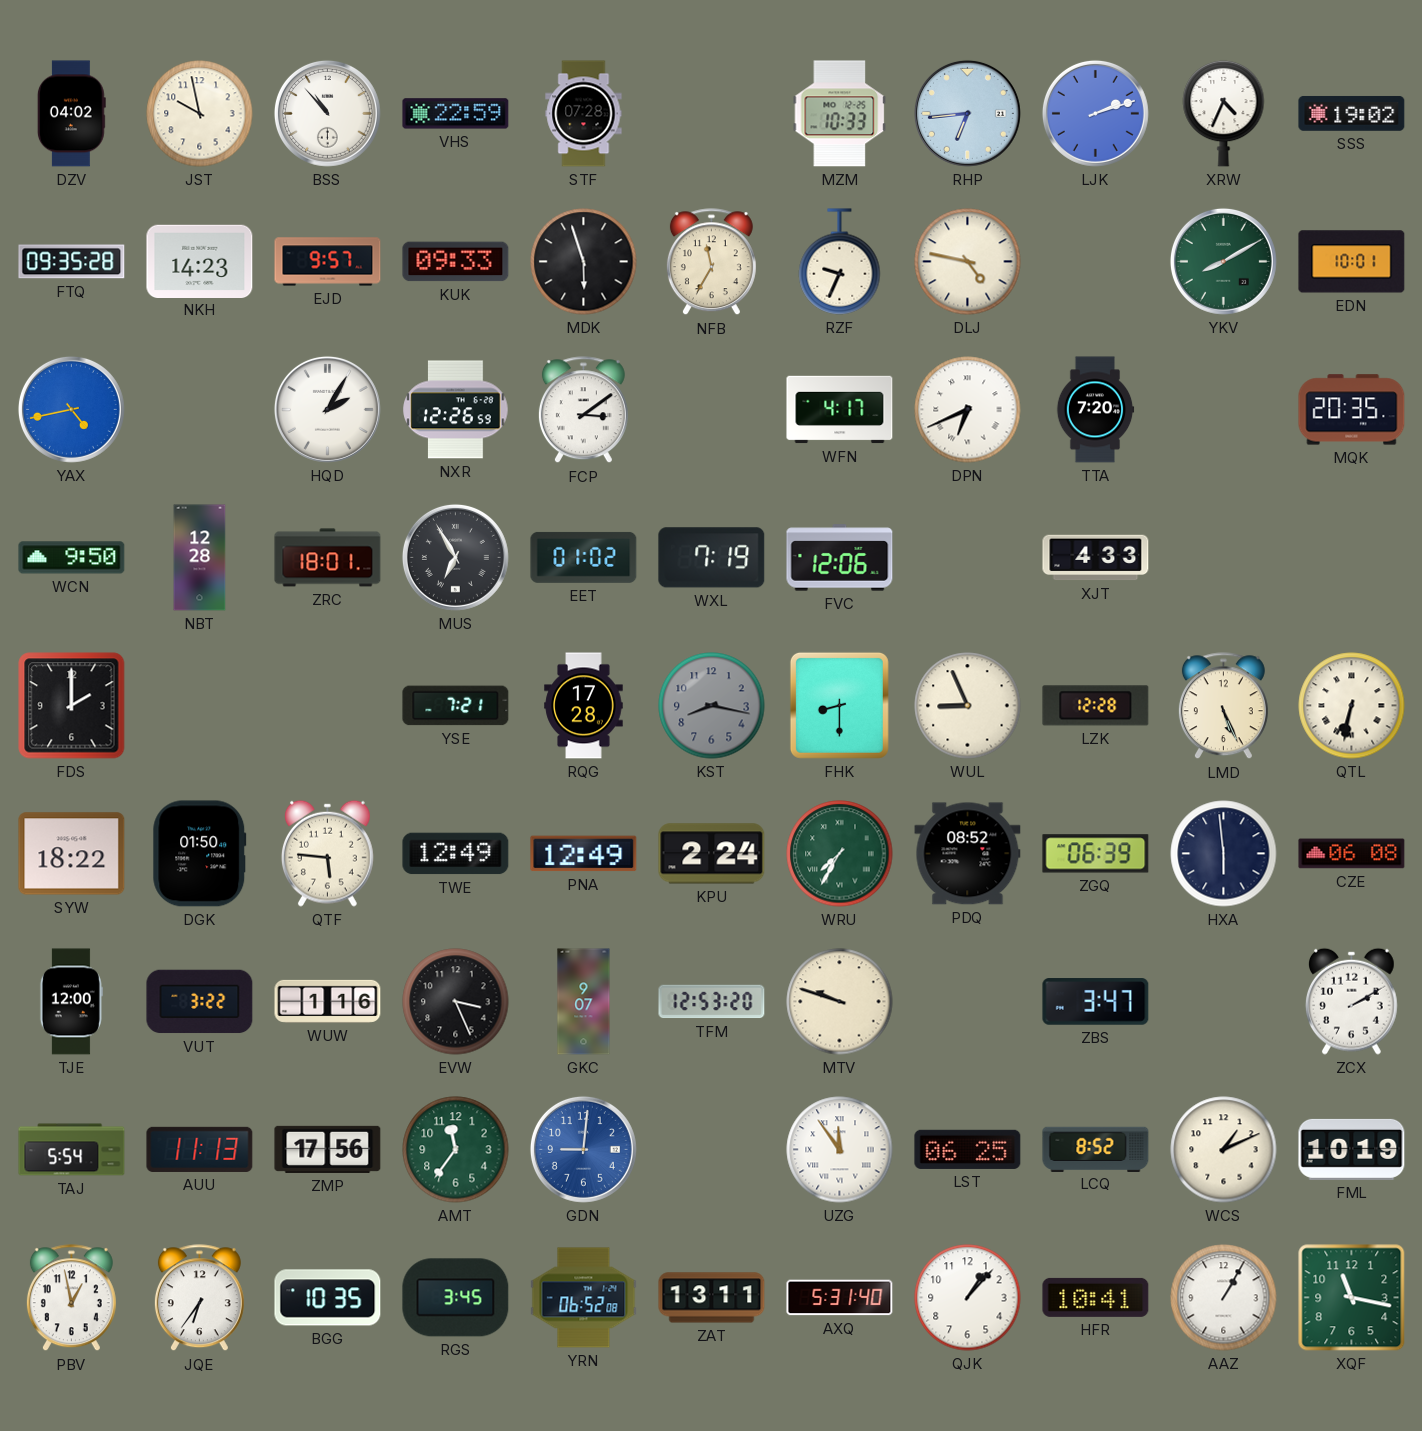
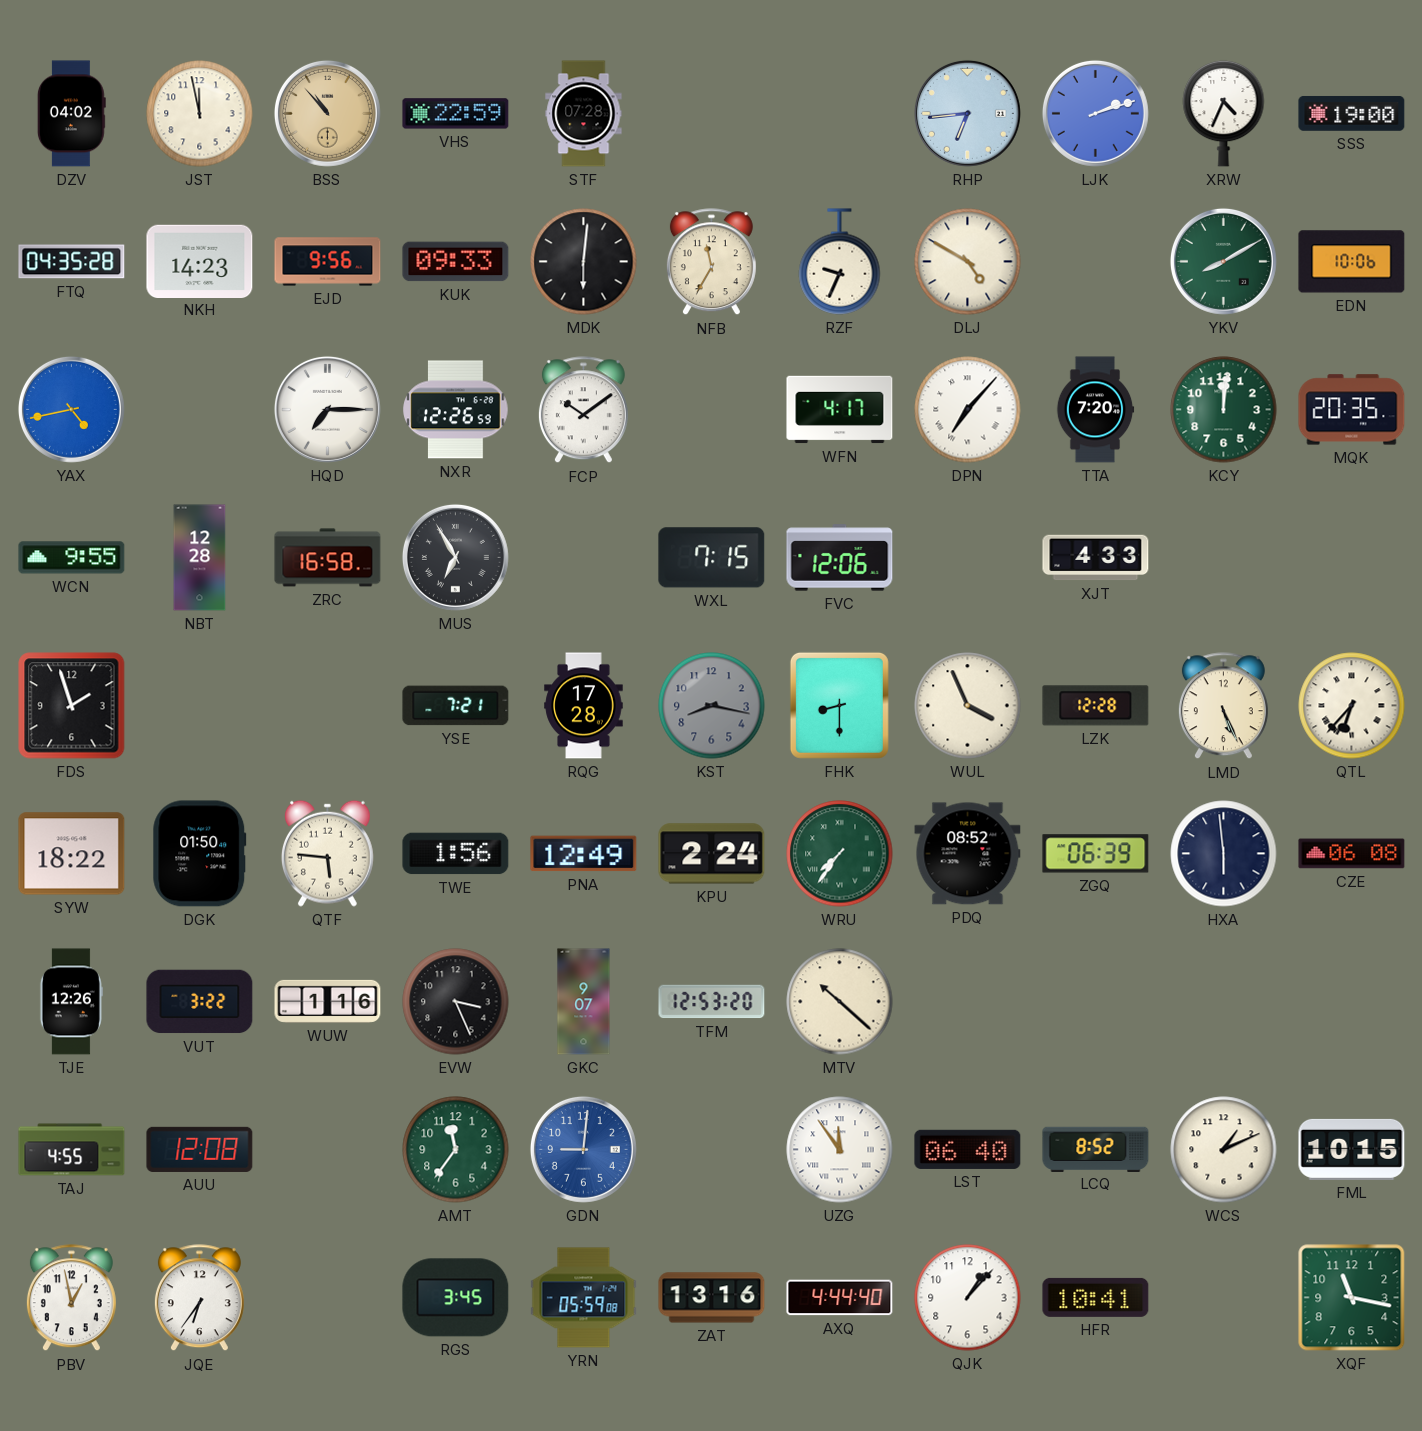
JST: 9:58 -> 11:58
BSS dial: white -> champagne
MZM: 10:33 -> none
SSS: 19:02 -> 19:00
FTQ: 09:35 -> 04:35
EJD: 9:57 -> 9:56
MDK: 5:57 -> 6:01
DLJ: 4:47 -> 4:50
EDN: 10:01 -> 10:06
HQD: 2:05 -> 7:15
FCP: 3:09 -> 10:09
DPN: 6:41 -> 7:07
KCY: none -> 12:01
WCN: 9:50 -> 9:55
ZRC: 18:01 -> 16:58
EET: 01:02 -> none
WXL: 7:19 -> 7:15
FDS: 2:00 -> 1:57
WUL: 8:56 -> 3:56
QTL: 6:32 -> 6:37
TWE: 12:49 -> 1:56
WRU: 7:35 -> 7:36
TJE: 12:00 -> 12:26
MTV: 9:48 -> 10:22
ZBS: 3:47 -> none
ZCX: 2:10 -> none
TAJ: 5:54 -> 4:55
AUU: 11:13 -> 12:08
ZMP: 17:56 -> none
LST: 06:25 -> 06:40
FML: 10:19 -> 10:15
BGG: 10:35 -> none
YRN: 06:52 -> 05:59
ZAT: 13:11 -> 13:16
AXQ: 5:31 -> 4:44
AAZ: 1:05 -> none
